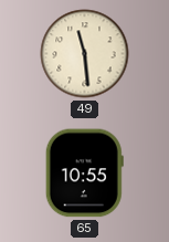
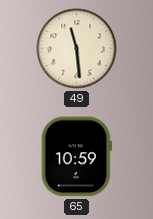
65: 10:55 -> 10:59
